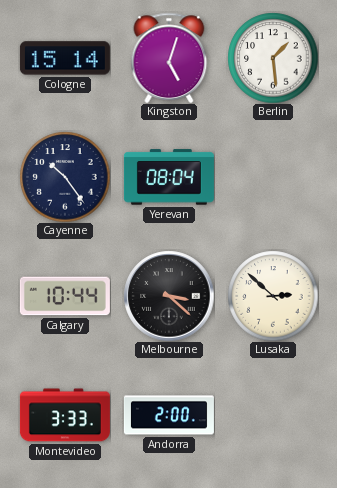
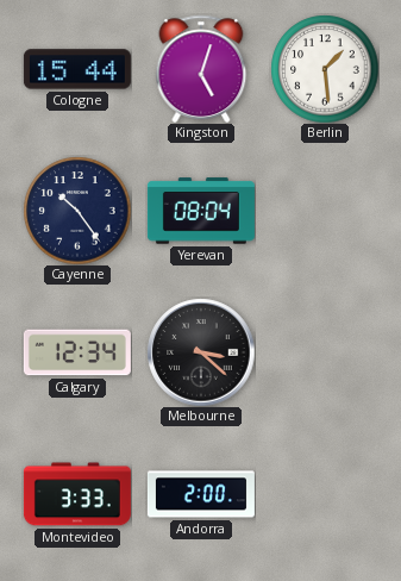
Cologne: 15:14 -> 15:44
Calgary: 10:44 -> 12:34
Lusaka: 2:52 -> none
